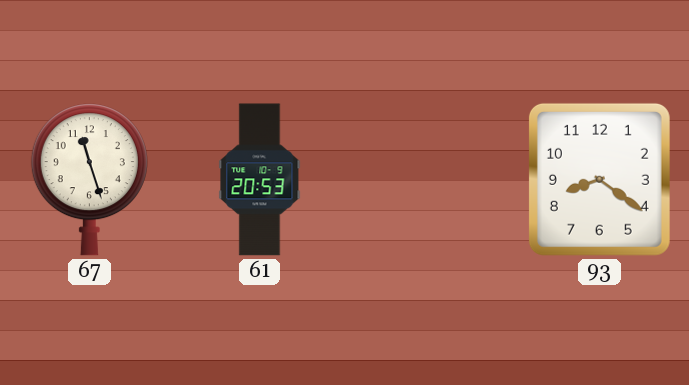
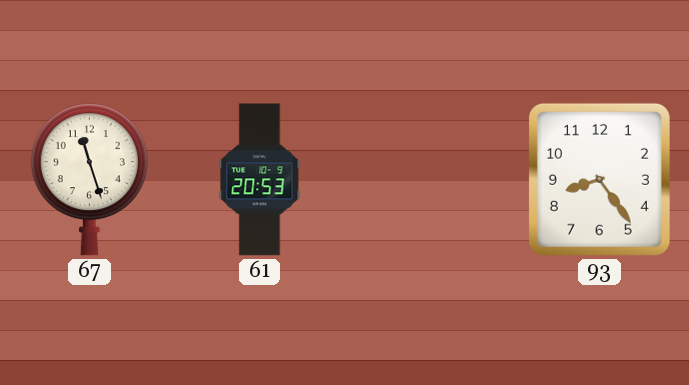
93: 8:21 -> 8:24
